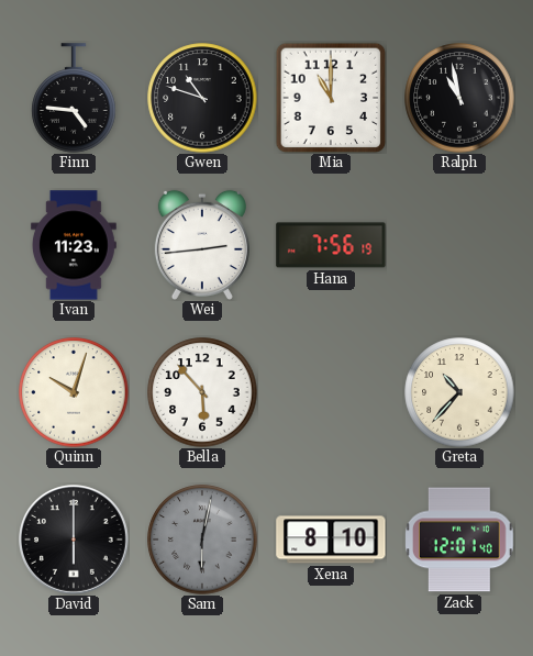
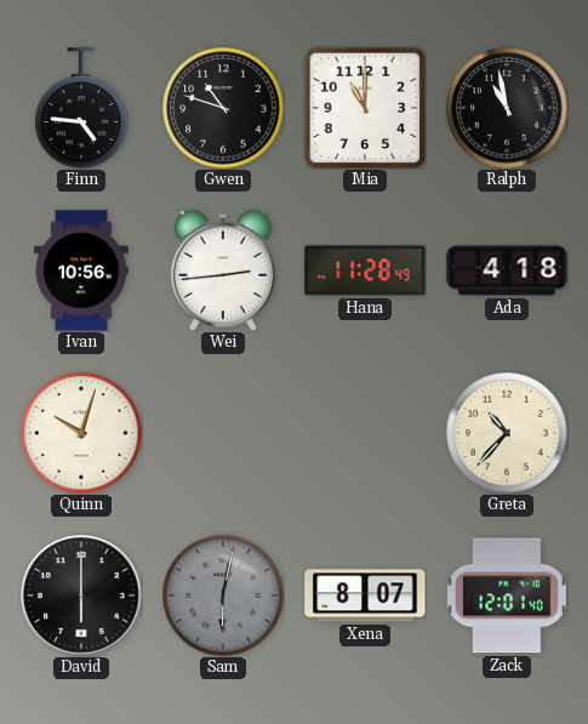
Ivan: 11:23 -> 10:56
Hana: 7:56 -> 11:28
Ada: none -> 4:18
Bella: 5:53 -> none
Xena: 8:10 -> 8:07
